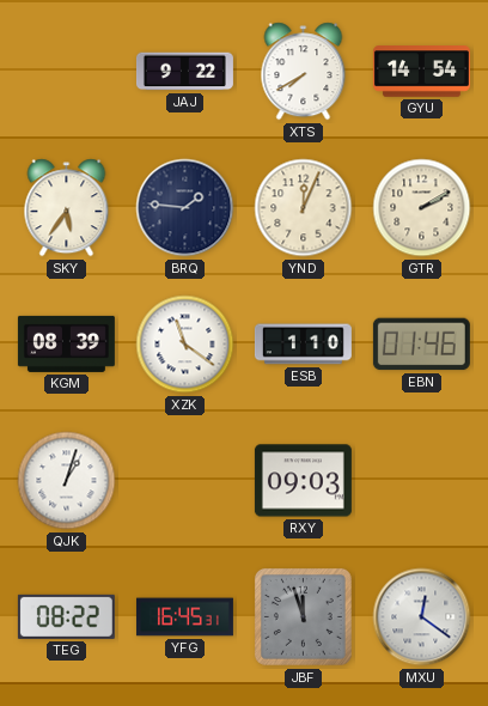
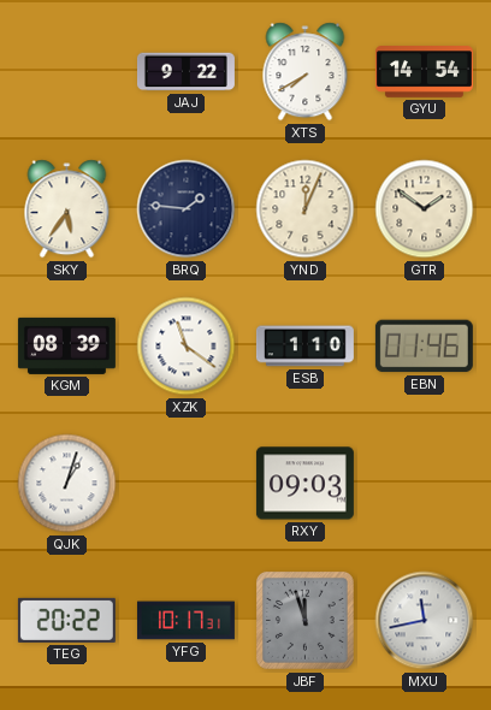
GTR: 2:10 -> 1:51
TEG: 08:22 -> 20:22
YFG: 16:45 -> 10:17
MXU: 12:21 -> 11:43
